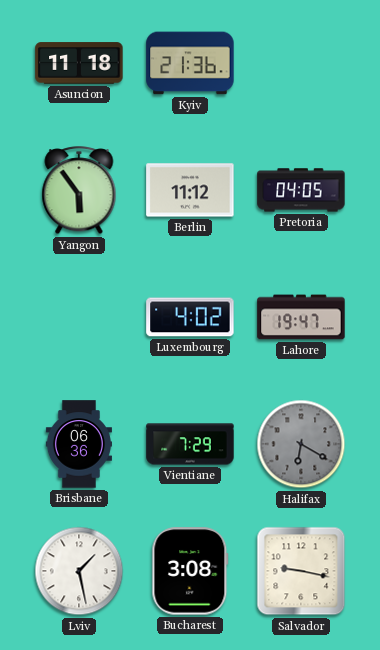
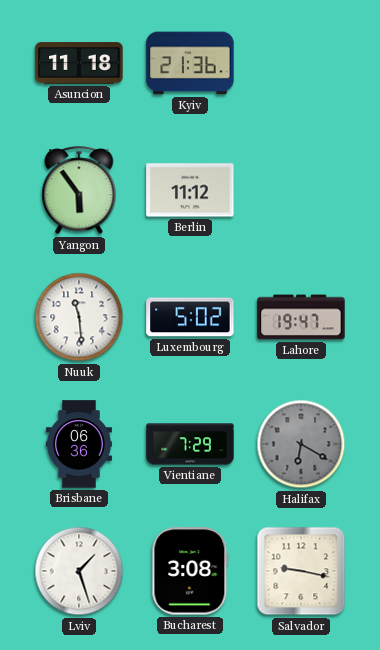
Pretoria: 04:05 -> none
Nuuk: none -> 11:29
Luxembourg: 4:02 -> 5:02
Lviv: 1:28 -> 1:27
